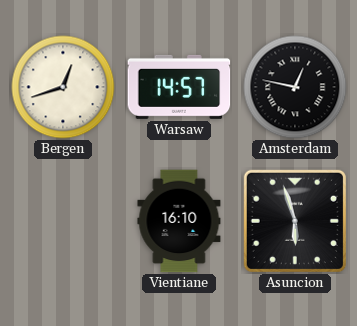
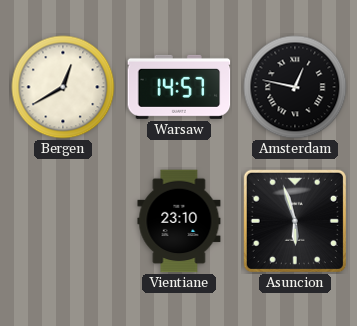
Bergen: 12:42 -> 12:40
Vientiane: 16:10 -> 23:10
